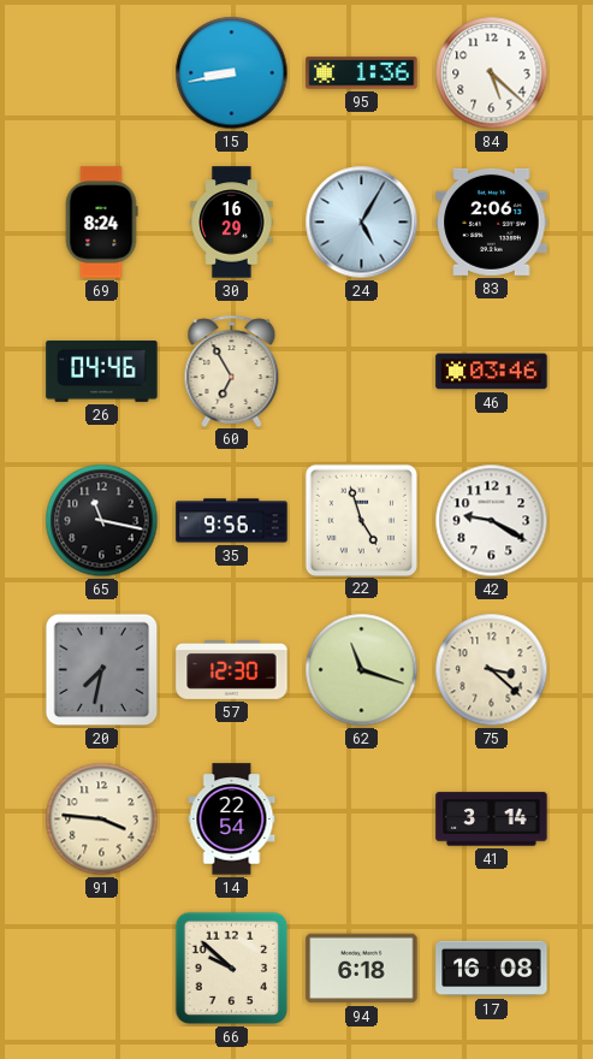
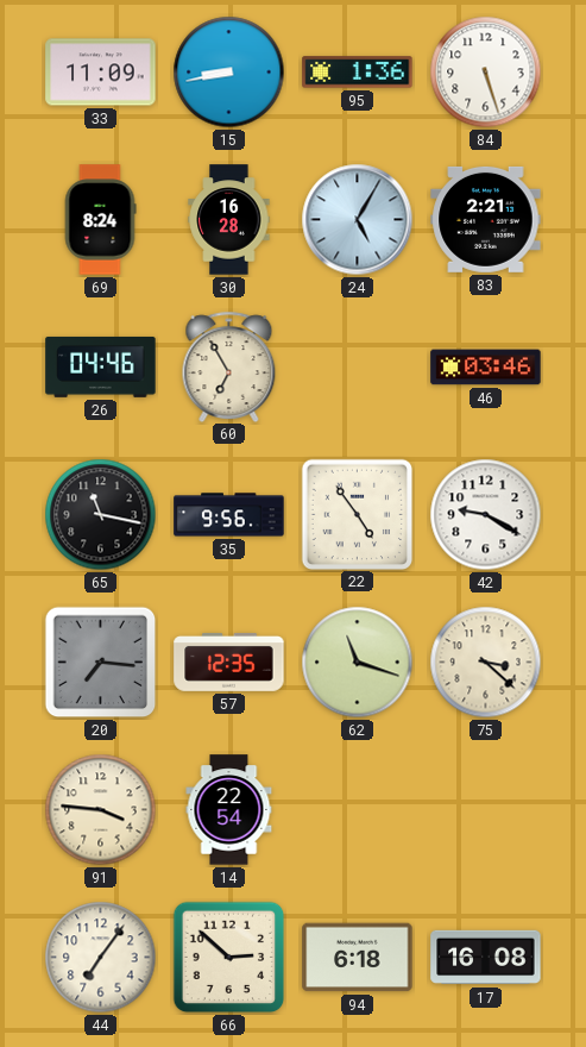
33: none -> 11:09
84: 5:22 -> 5:27
30: 16:29 -> 16:28
83: 2:06 -> 2:21
22: 4:57 -> 4:54
20: 7:32 -> 7:16
57: 12:30 -> 12:35
41: 3:14 -> none
44: none -> 7:06
66: 9:52 -> 2:52
